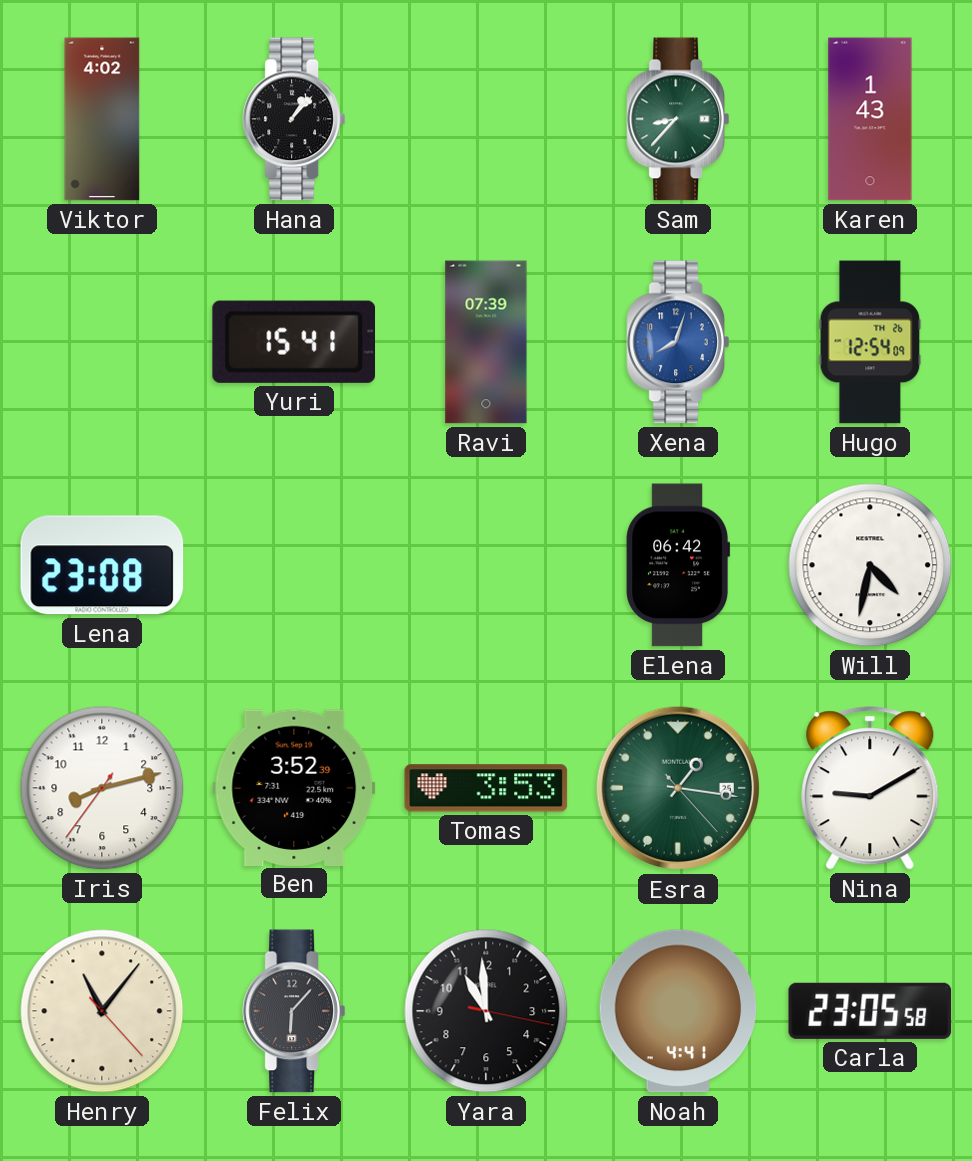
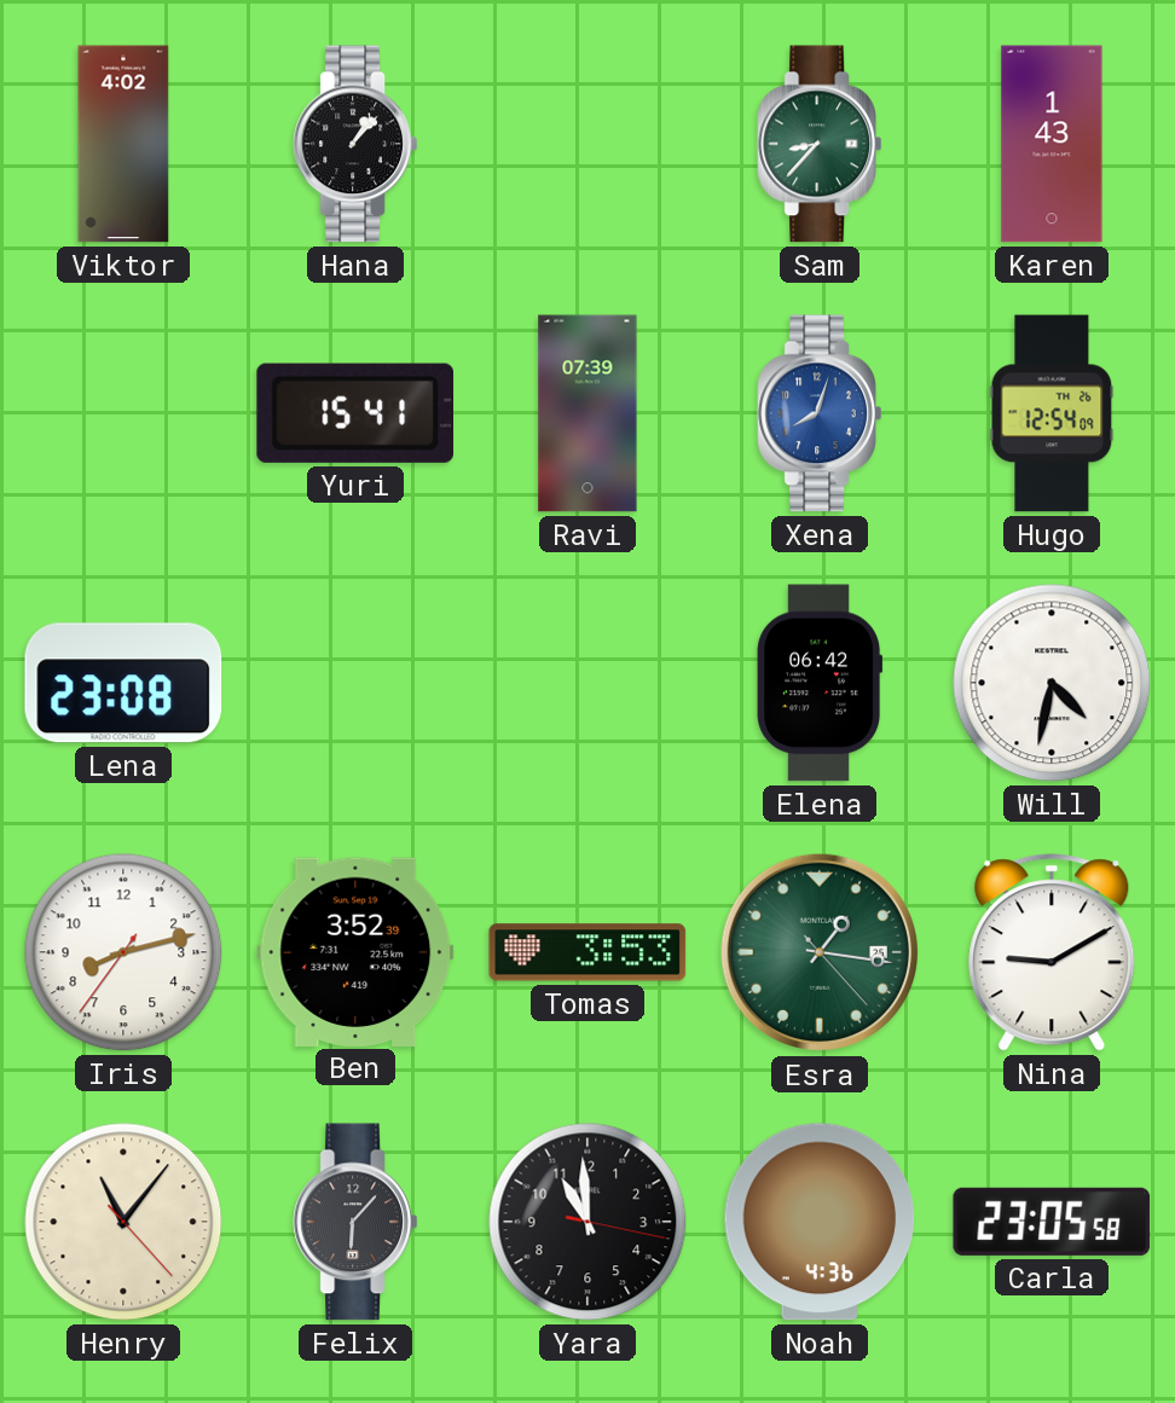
Noah: 4:41 -> 4:36
